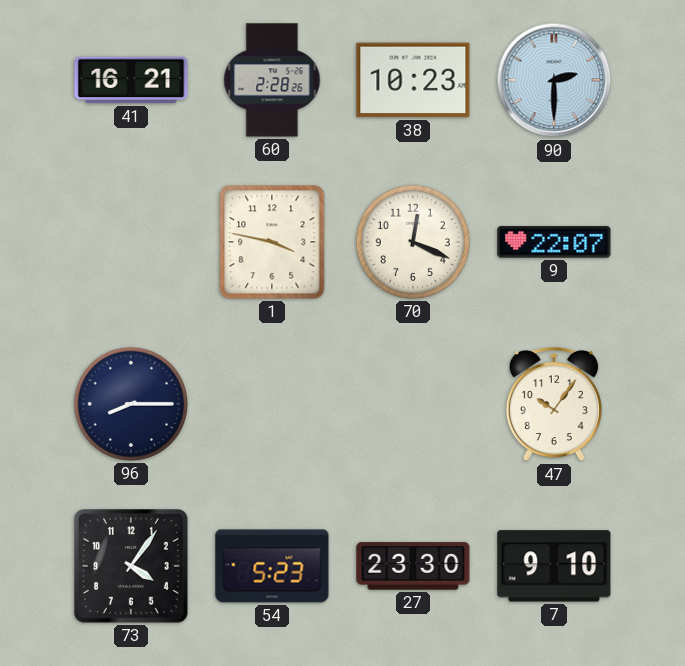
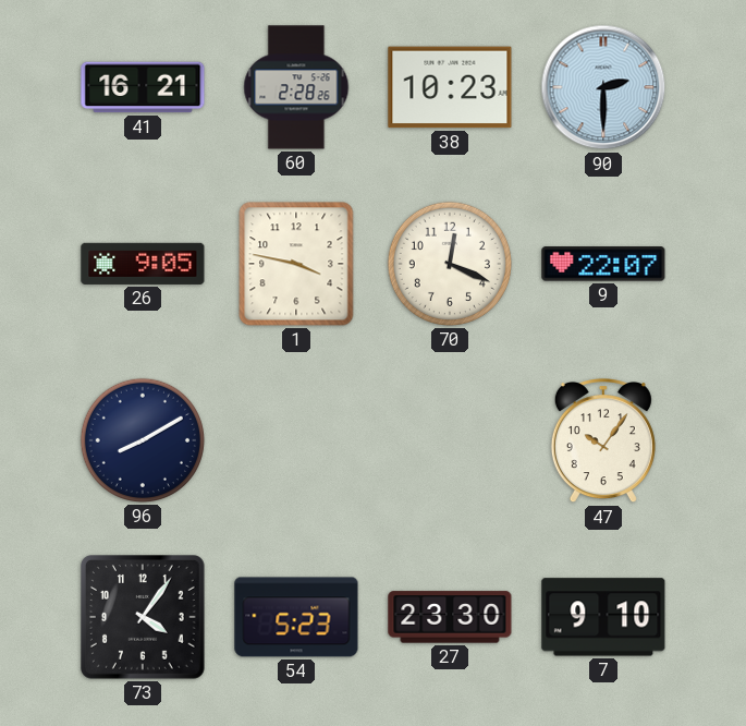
26: none -> 9:05
96: 8:15 -> 8:10
